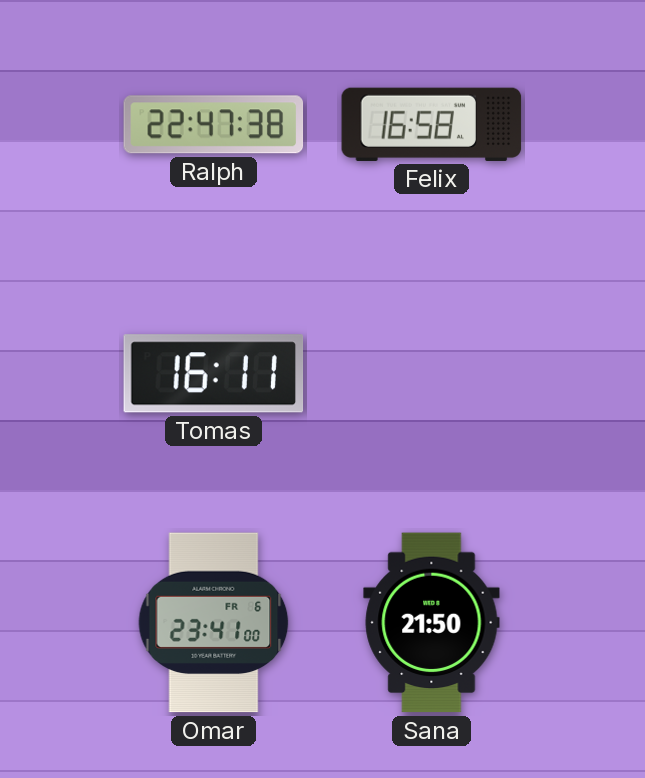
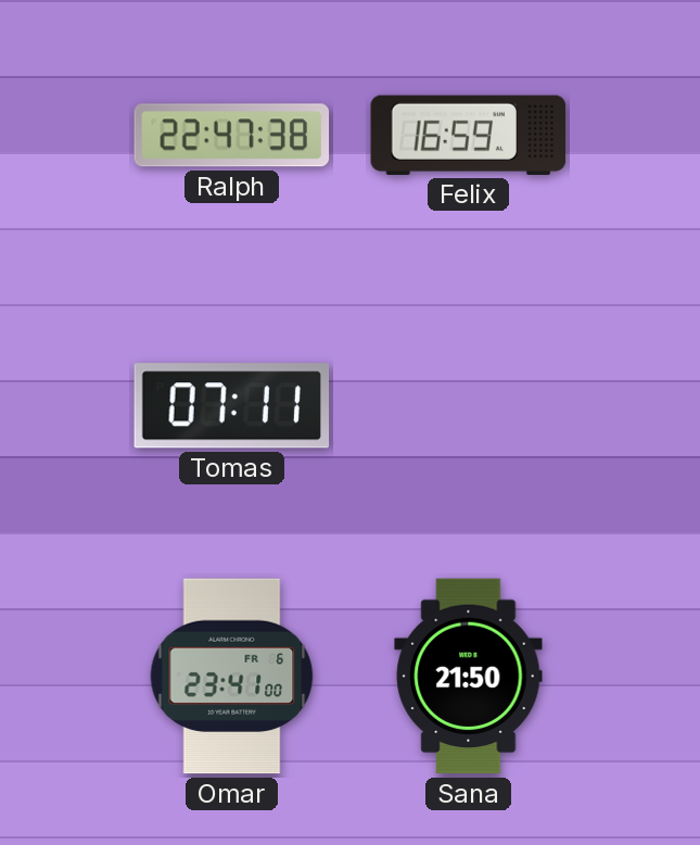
Felix: 16:58 -> 16:59
Tomas: 16:11 -> 07:11
